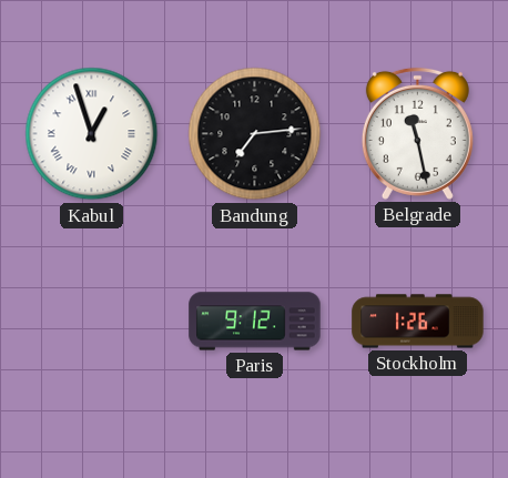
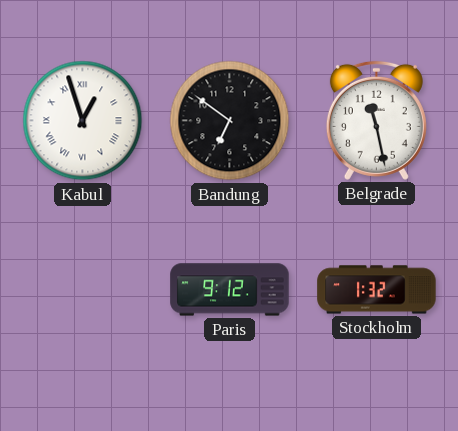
Bandung: 7:14 -> 6:51
Stockholm: 1:26 -> 1:32
